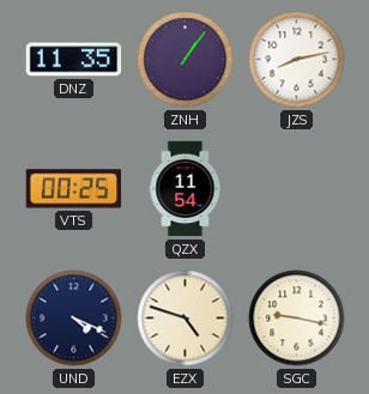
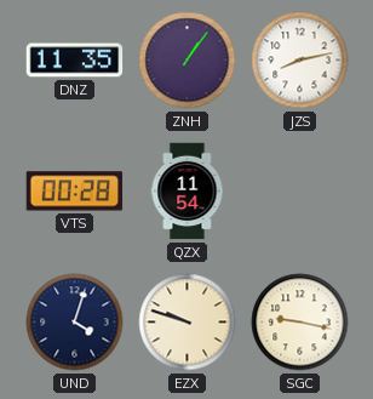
VTS: 00:25 -> 00:28
UND: 4:19 -> 4:03
EZX: 4:48 -> 9:48
